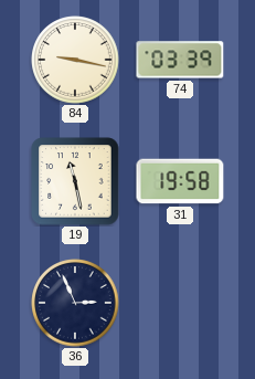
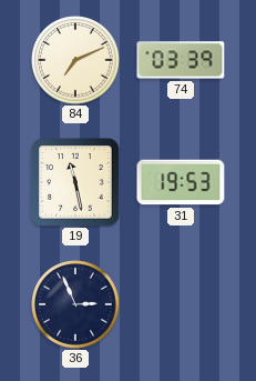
84: 9:17 -> 7:11
31: 19:58 -> 19:53
